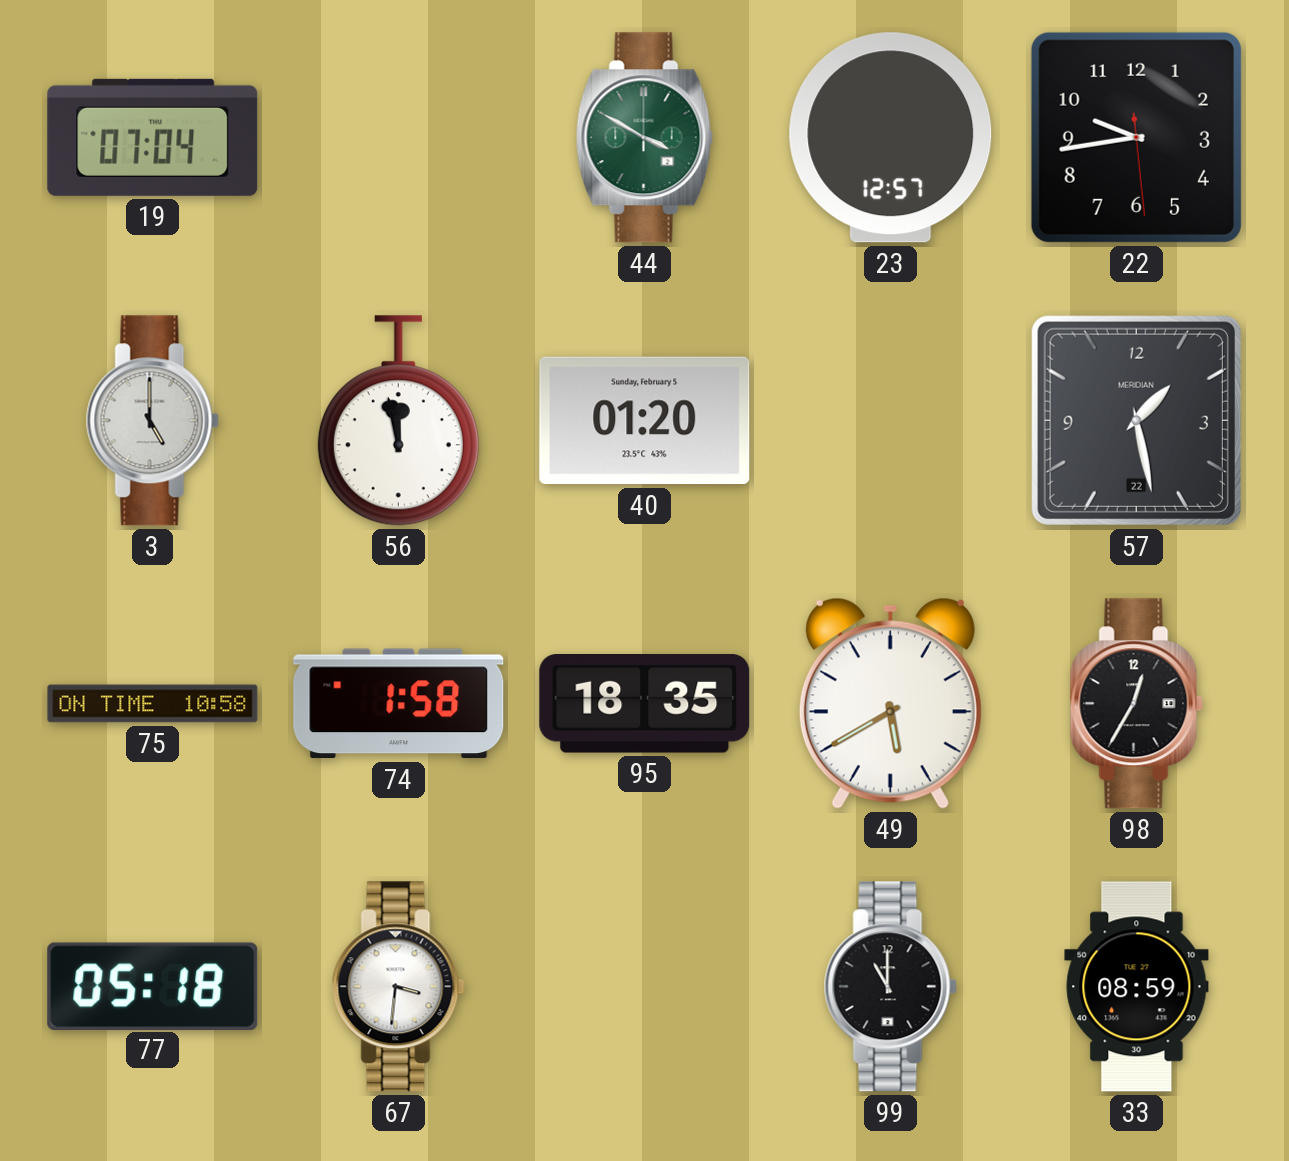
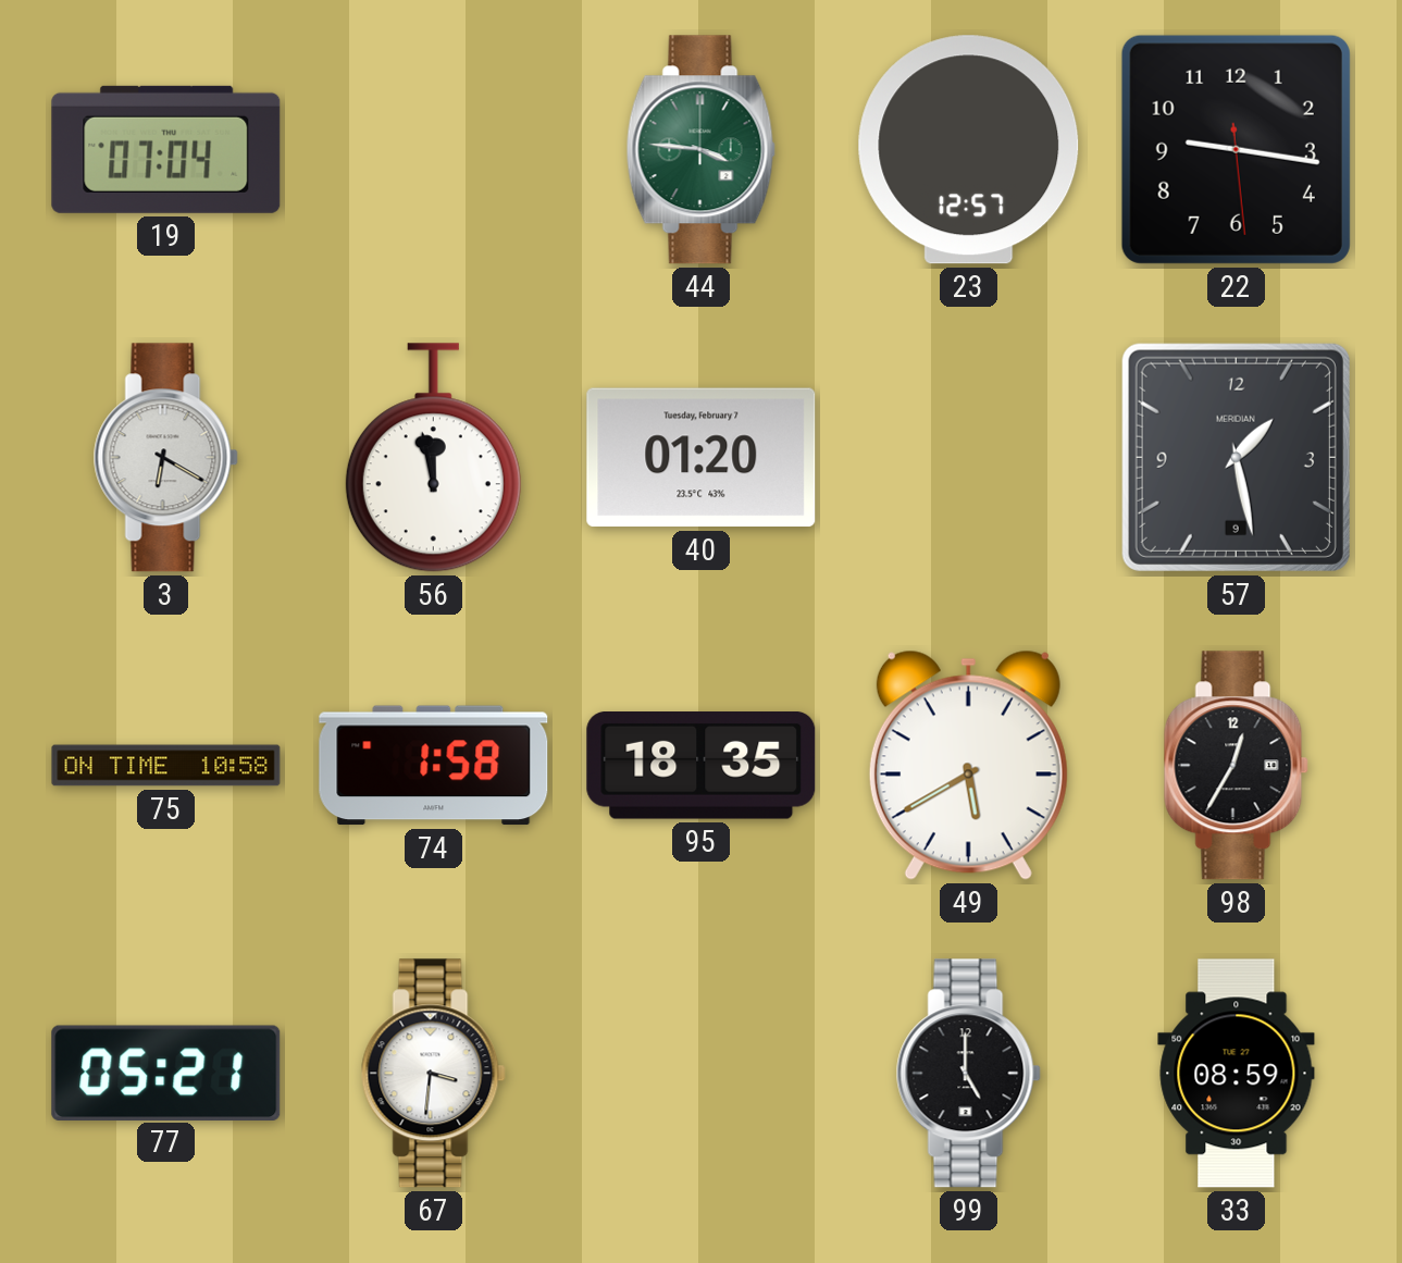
44: 3:50 -> 3:46
22: 9:43 -> 9:16
3: 5:00 -> 6:20
40 date: Sunday, February 5 -> Tuesday, February 7
57 date: 22 -> 9
77: 05:18 -> 05:21
99: 11:00 -> 5:00
